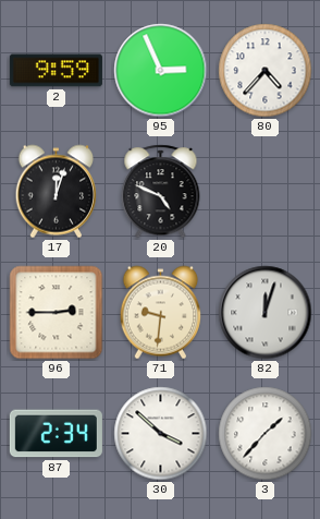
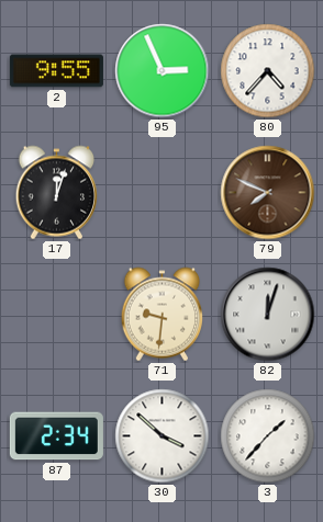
2: 9:59 -> 9:55
20: 4:49 -> none
79: none -> 7:49
96: 2:45 -> none
